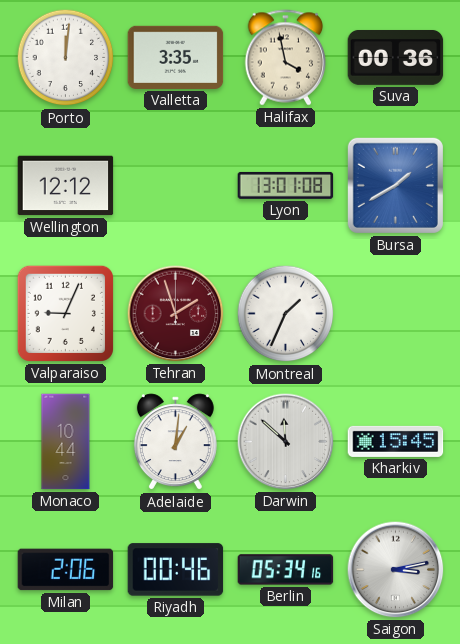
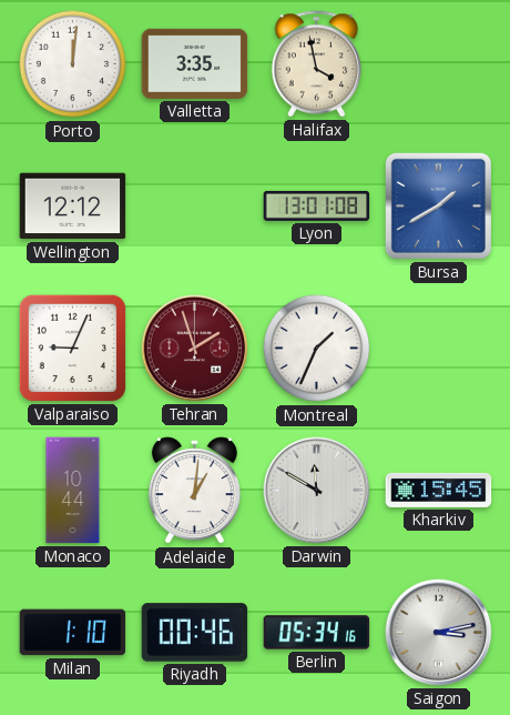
Suva: 00:36 -> none
Darwin: 11:52 -> 11:50
Milan: 2:06 -> 1:10
